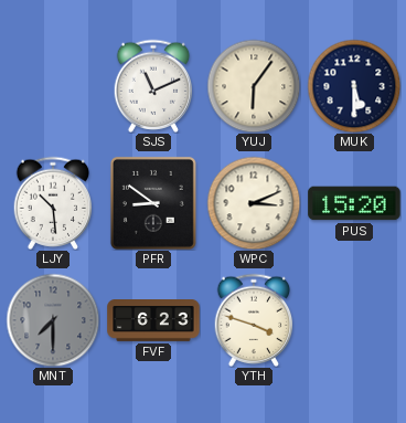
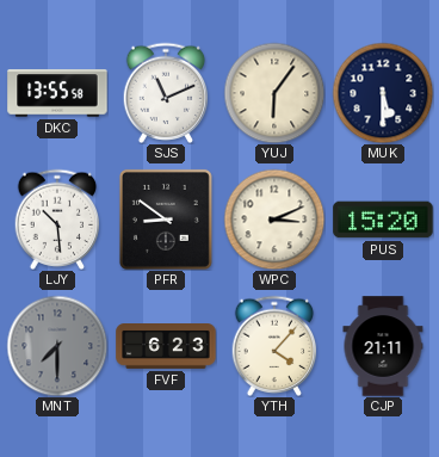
DKC: none -> 13:55
YTH: 3:48 -> 4:07
CJP: none -> 21:11
